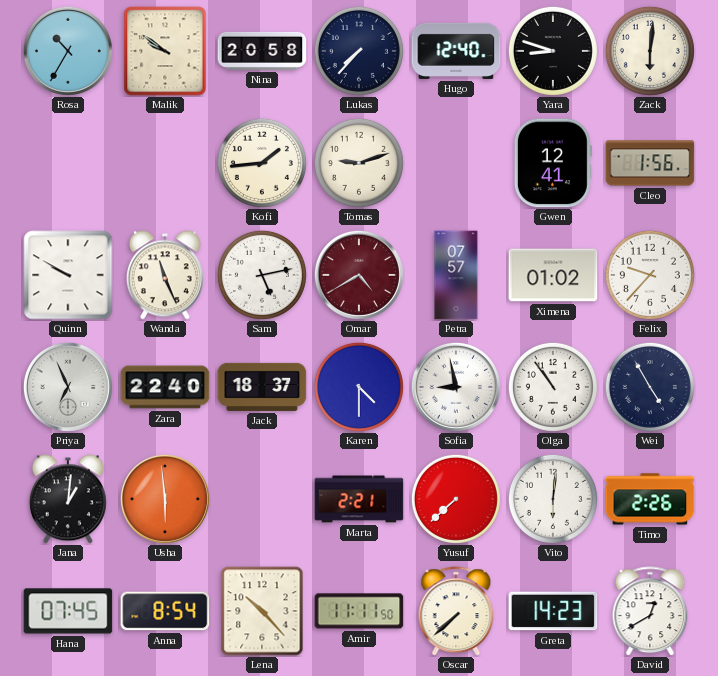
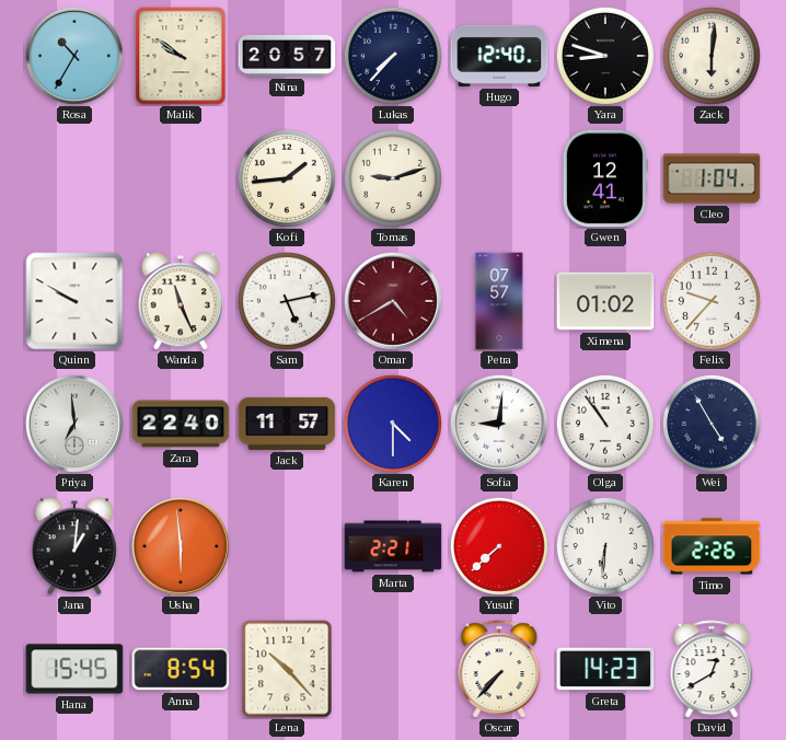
Nina: 20:58 -> 20:57
Cleo: 1:56 -> 1:04
Priya: 6:56 -> 6:59
Jack: 18:37 -> 11:57
Sofia: 8:58 -> 9:01
Vito: 6:01 -> 6:31
Hana: 07:45 -> 15:45
Amir: 11:11 -> none
Oscar: 7:38 -> 7:37
